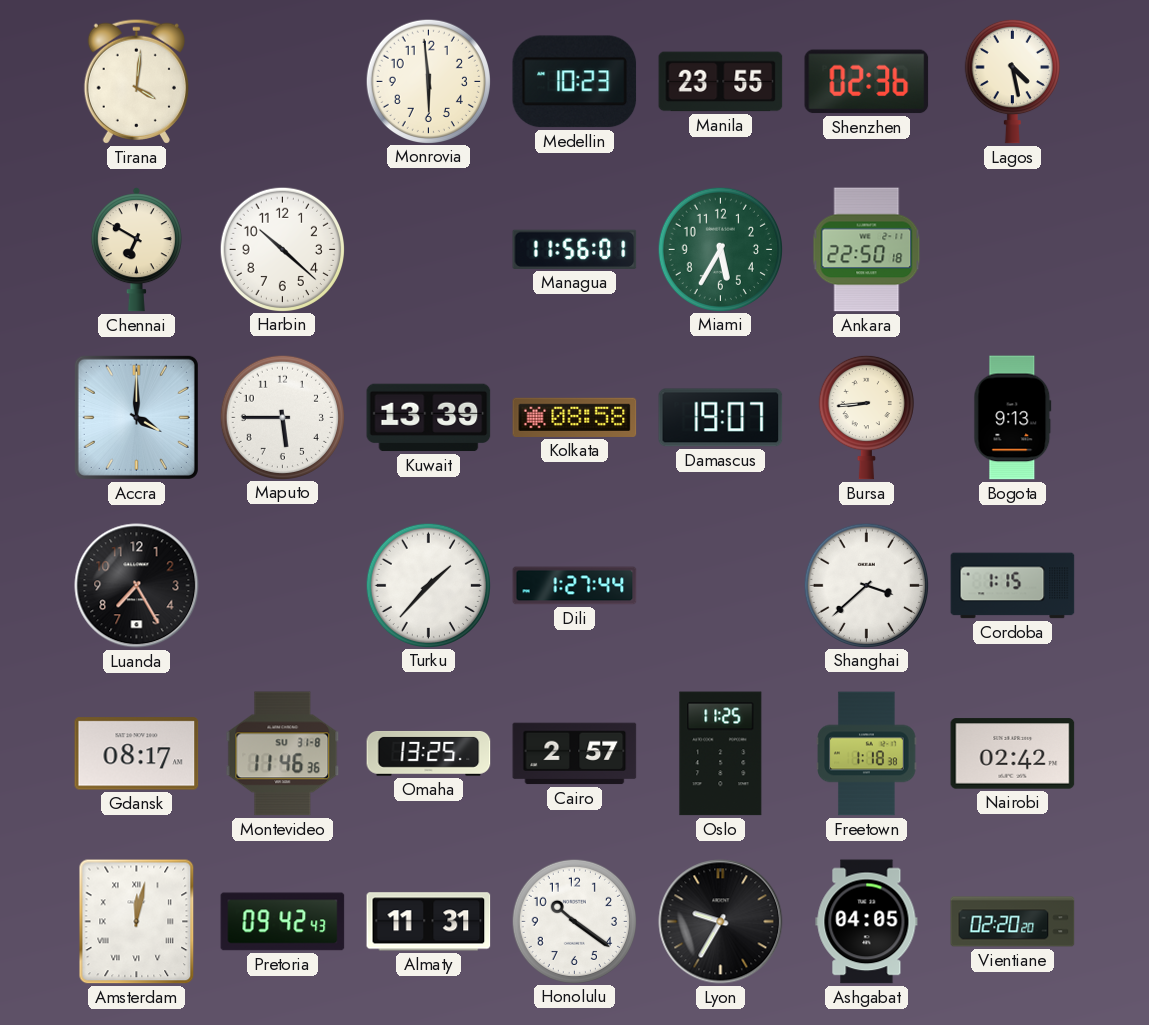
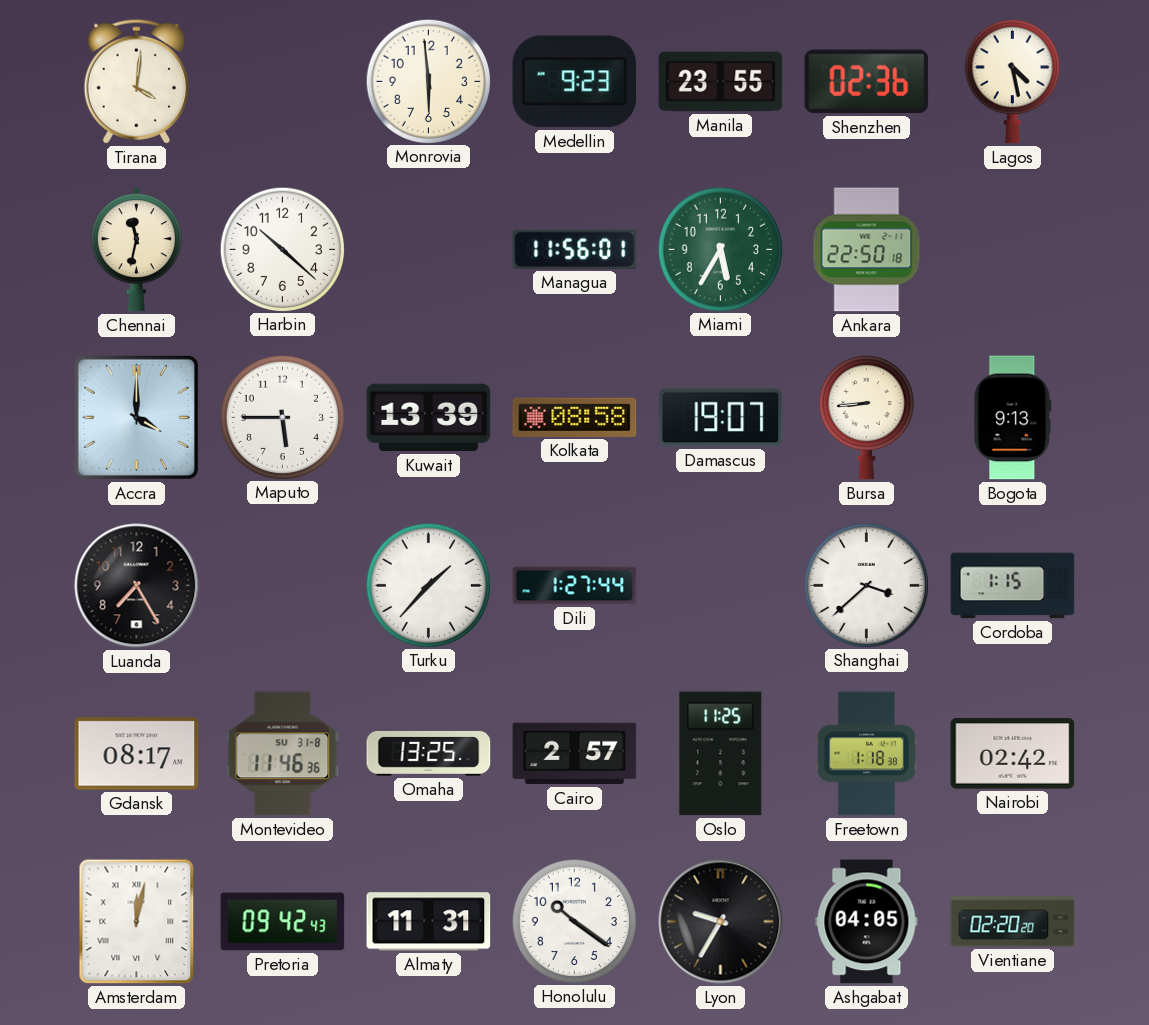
Medellin: 10:23 -> 9:23
Chennai: 6:50 -> 11:32
